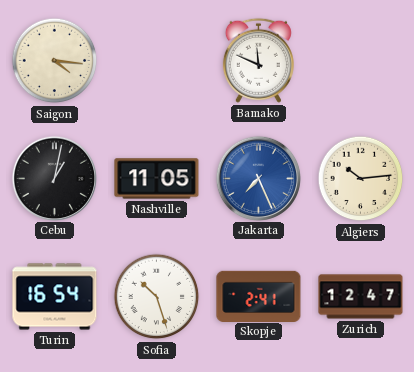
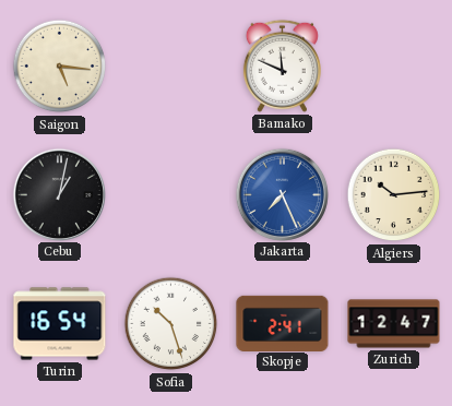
Saigon: 4:16 -> 5:16
Nashville: 11:05 -> none
